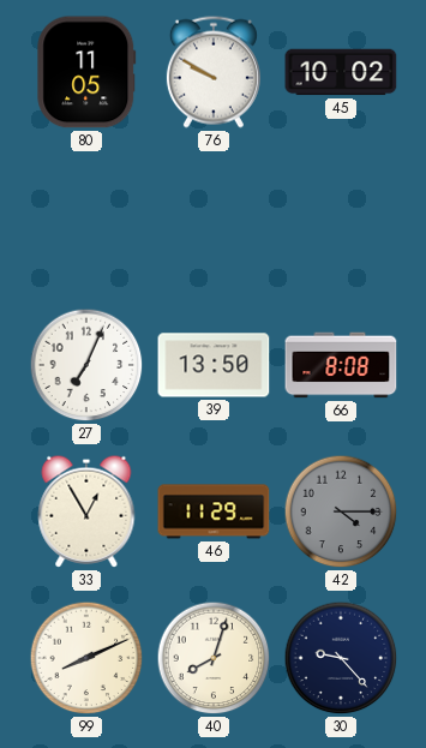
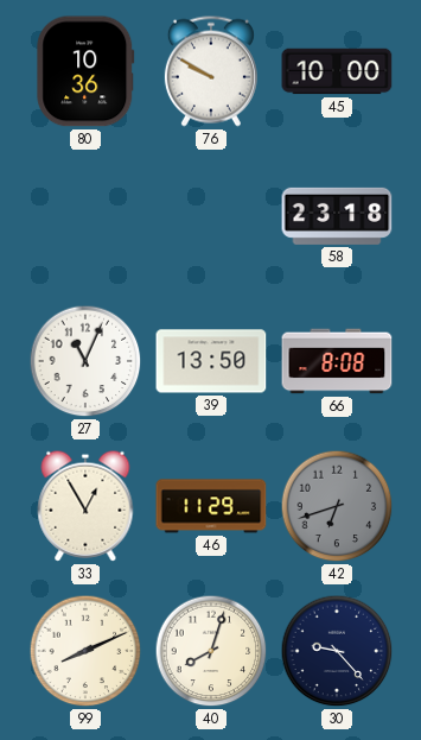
80: 11:05 -> 10:36
45: 10:02 -> 10:00
58: none -> 23:18
27: 7:04 -> 11:04
42: 4:15 -> 6:42
